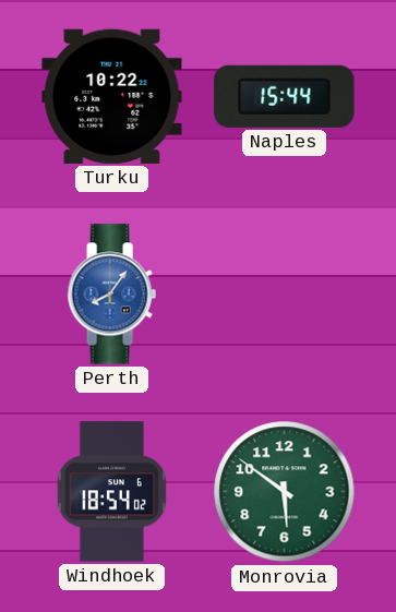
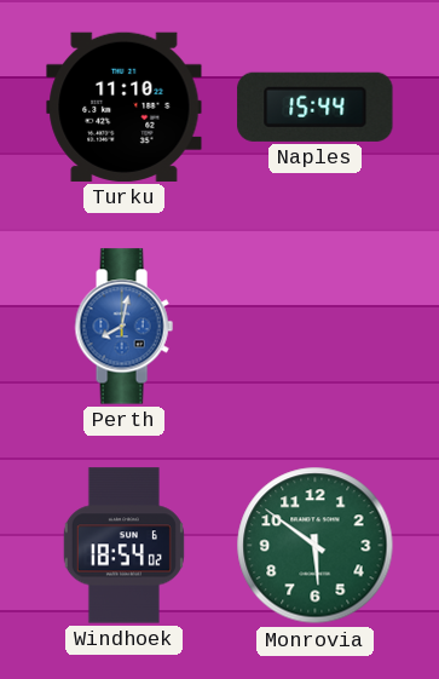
Turku: 10:22 -> 11:10
Perth: 8:06 -> 8:02
